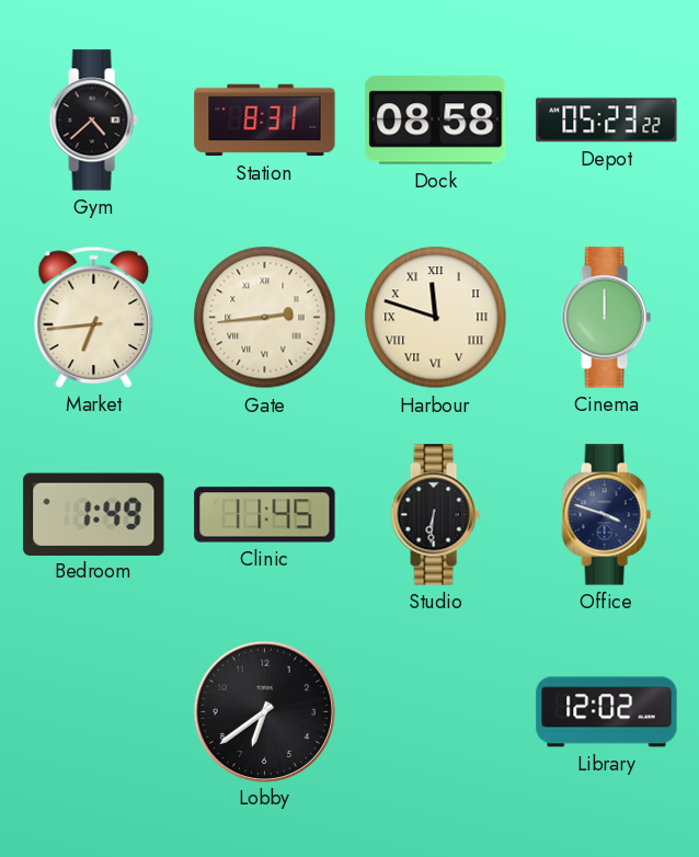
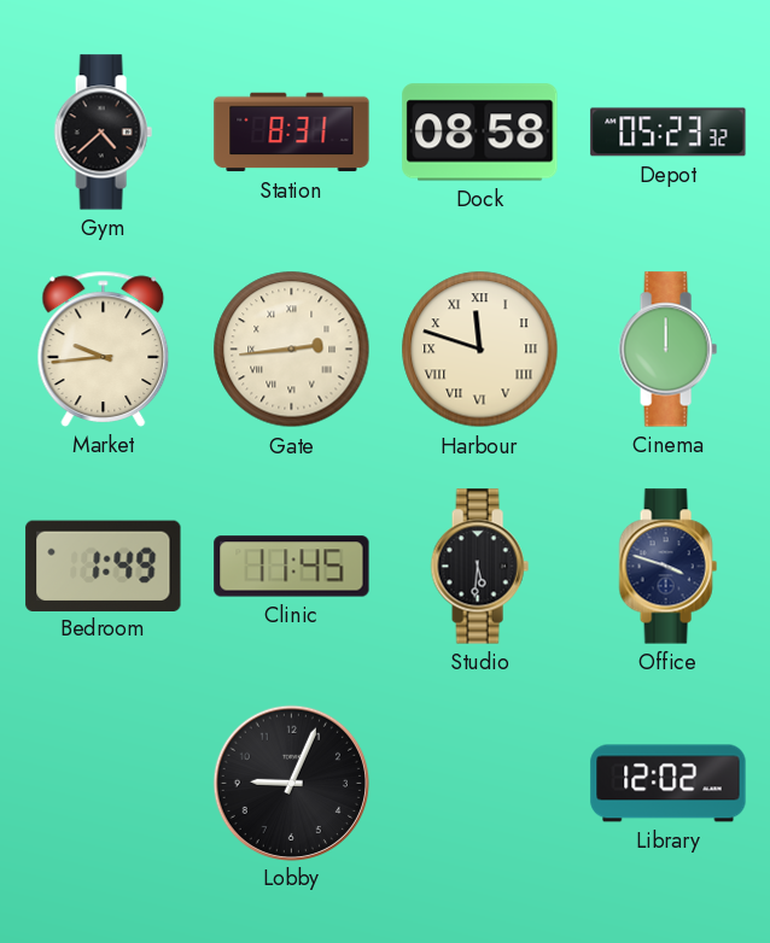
Depot: 05:23:22 -> 05:23:32
Market: 6:44 -> 9:44
Studio: 6:31 -> 5:31
Lobby: 6:39 -> 9:04
